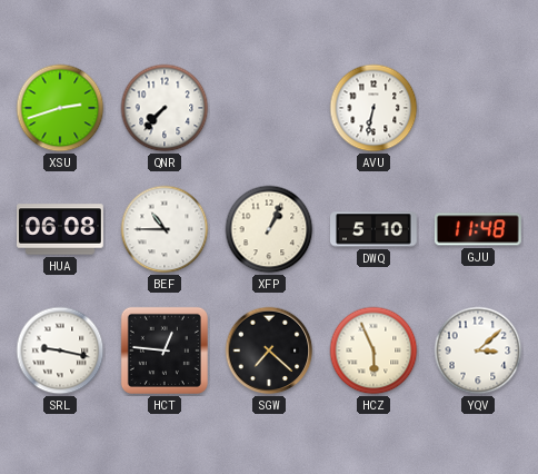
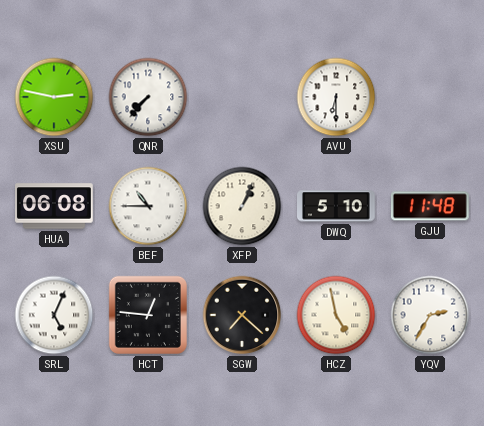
XSU: 2:42 -> 2:47
AVU: 6:32 -> 6:30
SRL: 9:17 -> 5:04
HCZ: 5:56 -> 4:58
YQV: 3:08 -> 2:35
